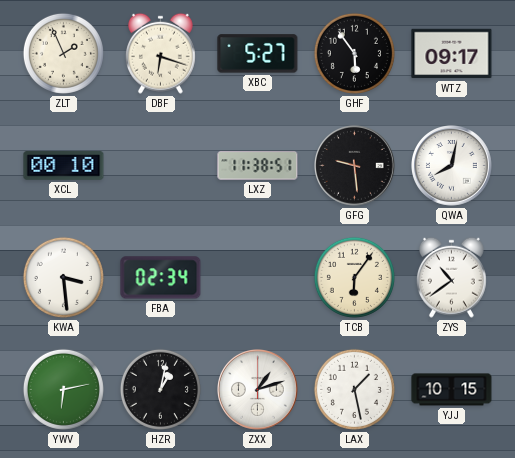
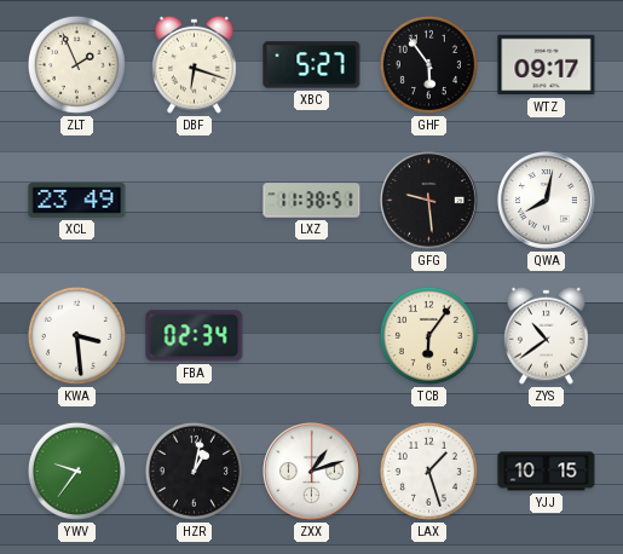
XCL: 00:10 -> 23:49
YWV: 6:13 -> 9:36
LAX: 1:28 -> 1:27
